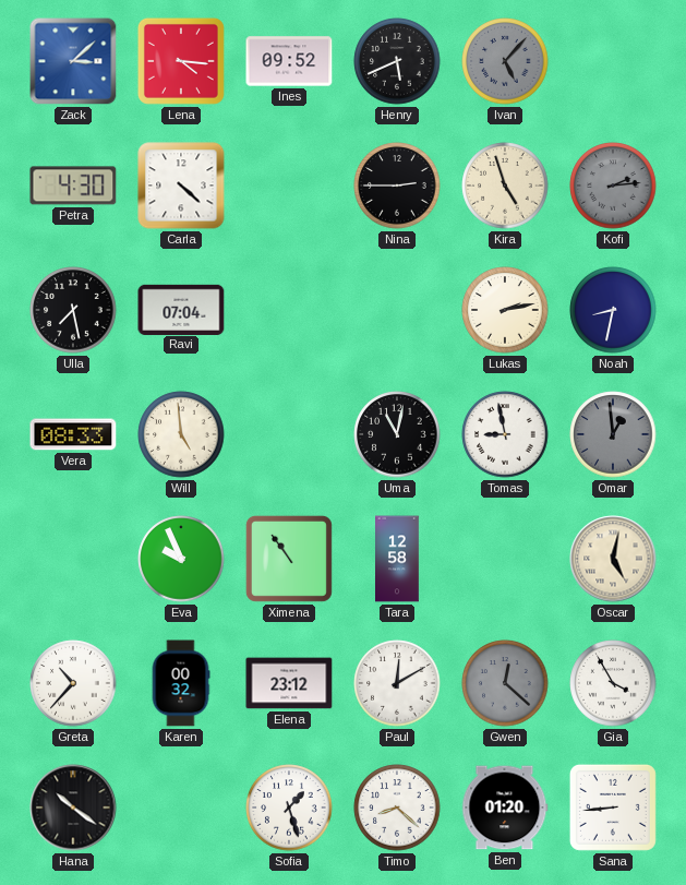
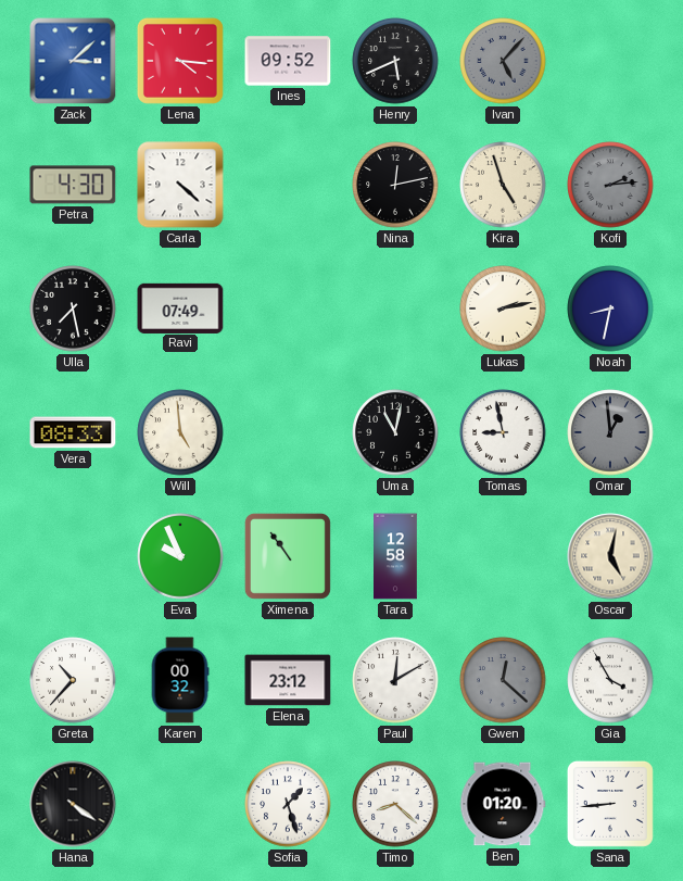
Nina: 2:45 -> 12:13
Ravi: 07:04 -> 07:49
Hana: 10:21 -> 4:21
